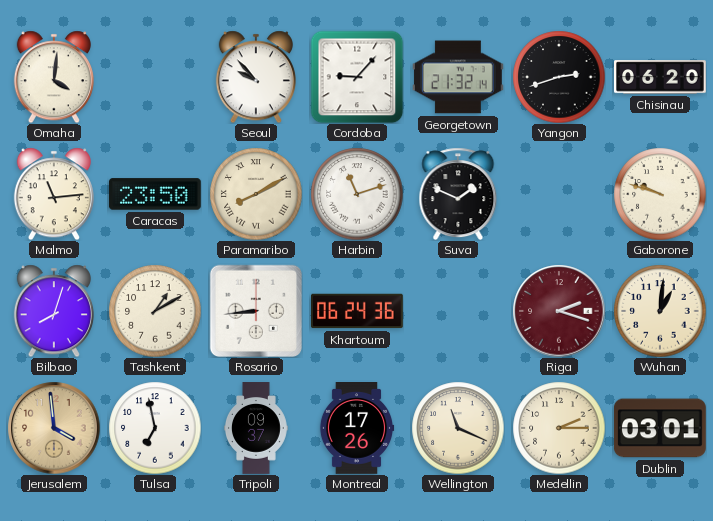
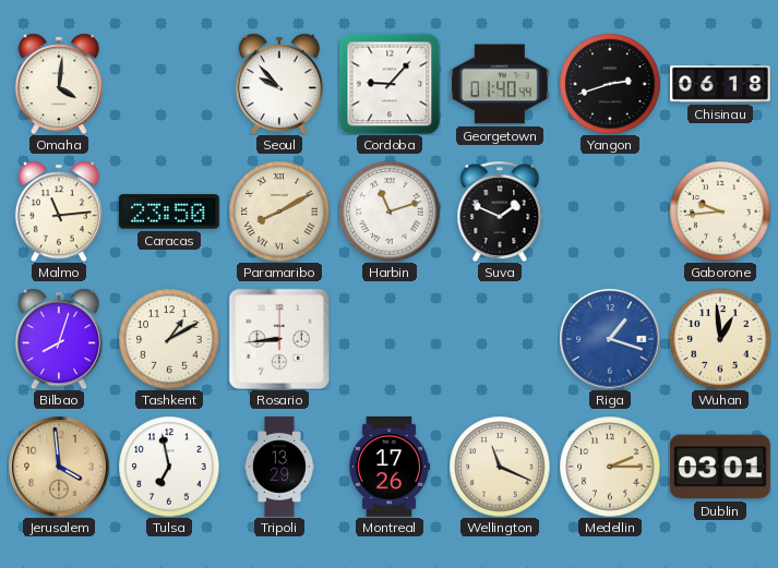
Georgetown: 21:32 -> 01:40
Chisinau: 06:20 -> 06:18
Gaborone: 9:48 -> 9:44
Khartoum: 06:24 -> none
Riga: 2:18 -> 1:18
Riga dial: burgundy -> blue
Wuhan: 1:01 -> 12:59
Tripoli: 09:37 -> 13:29
